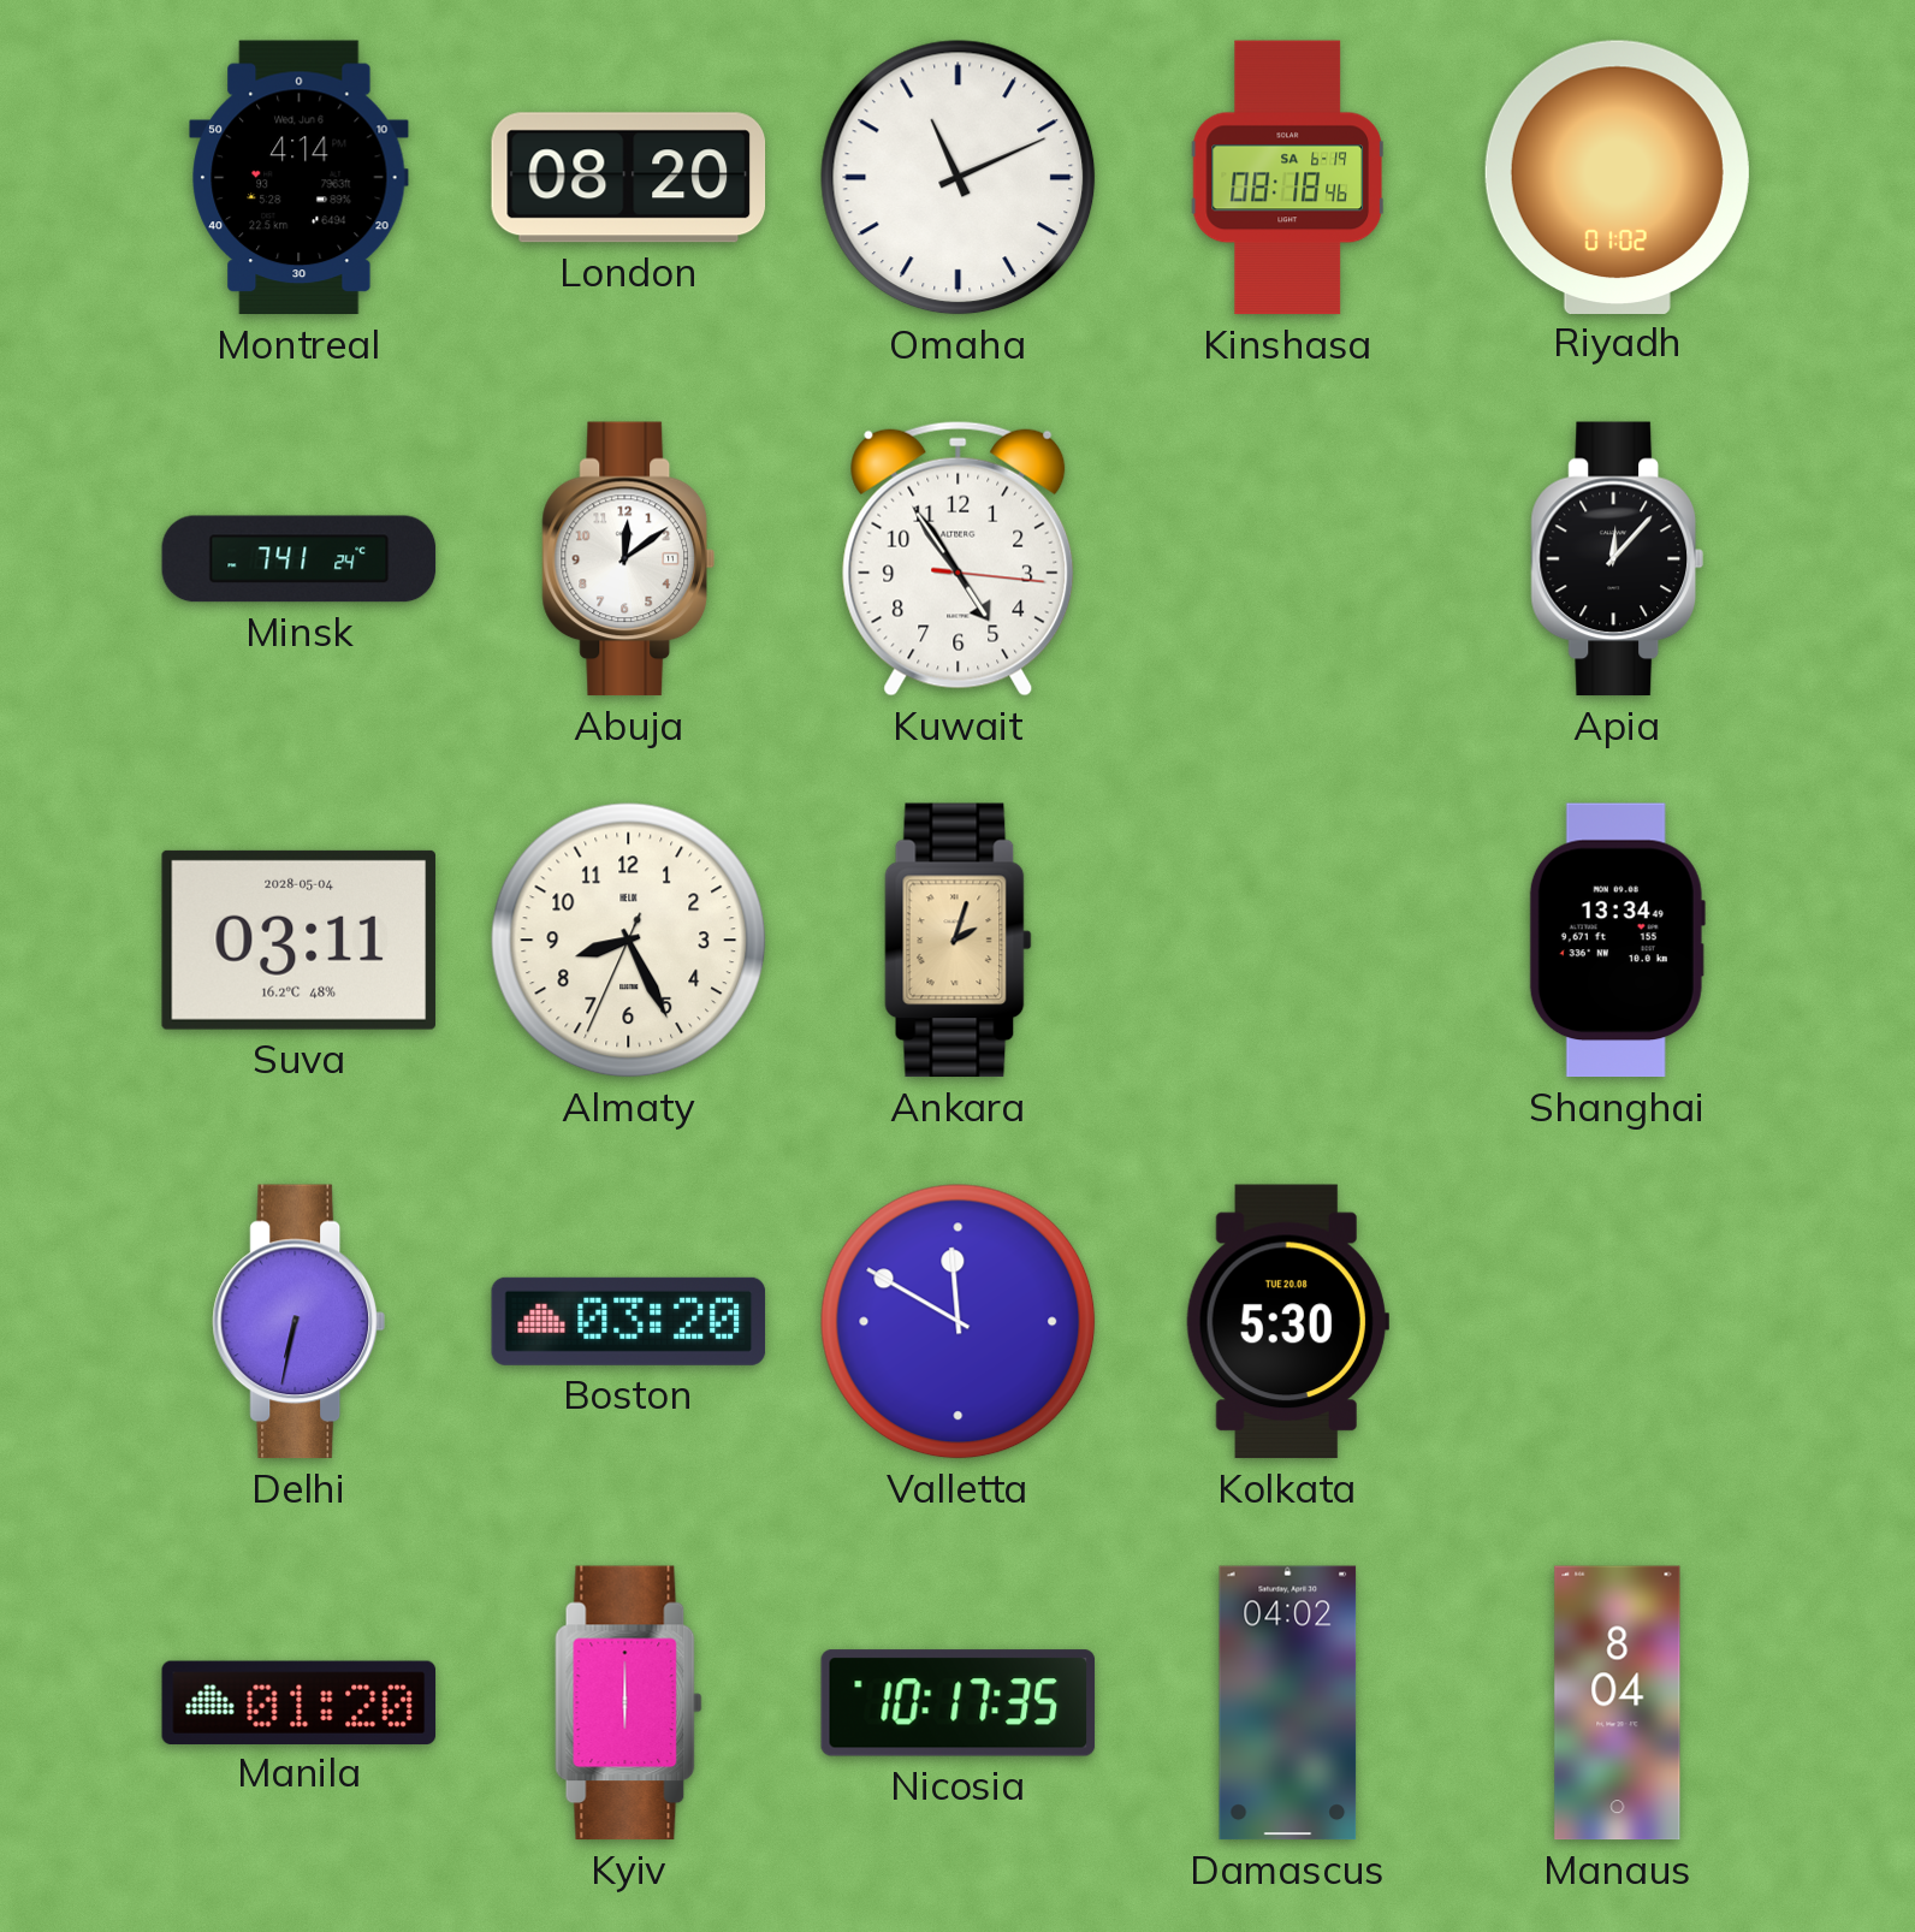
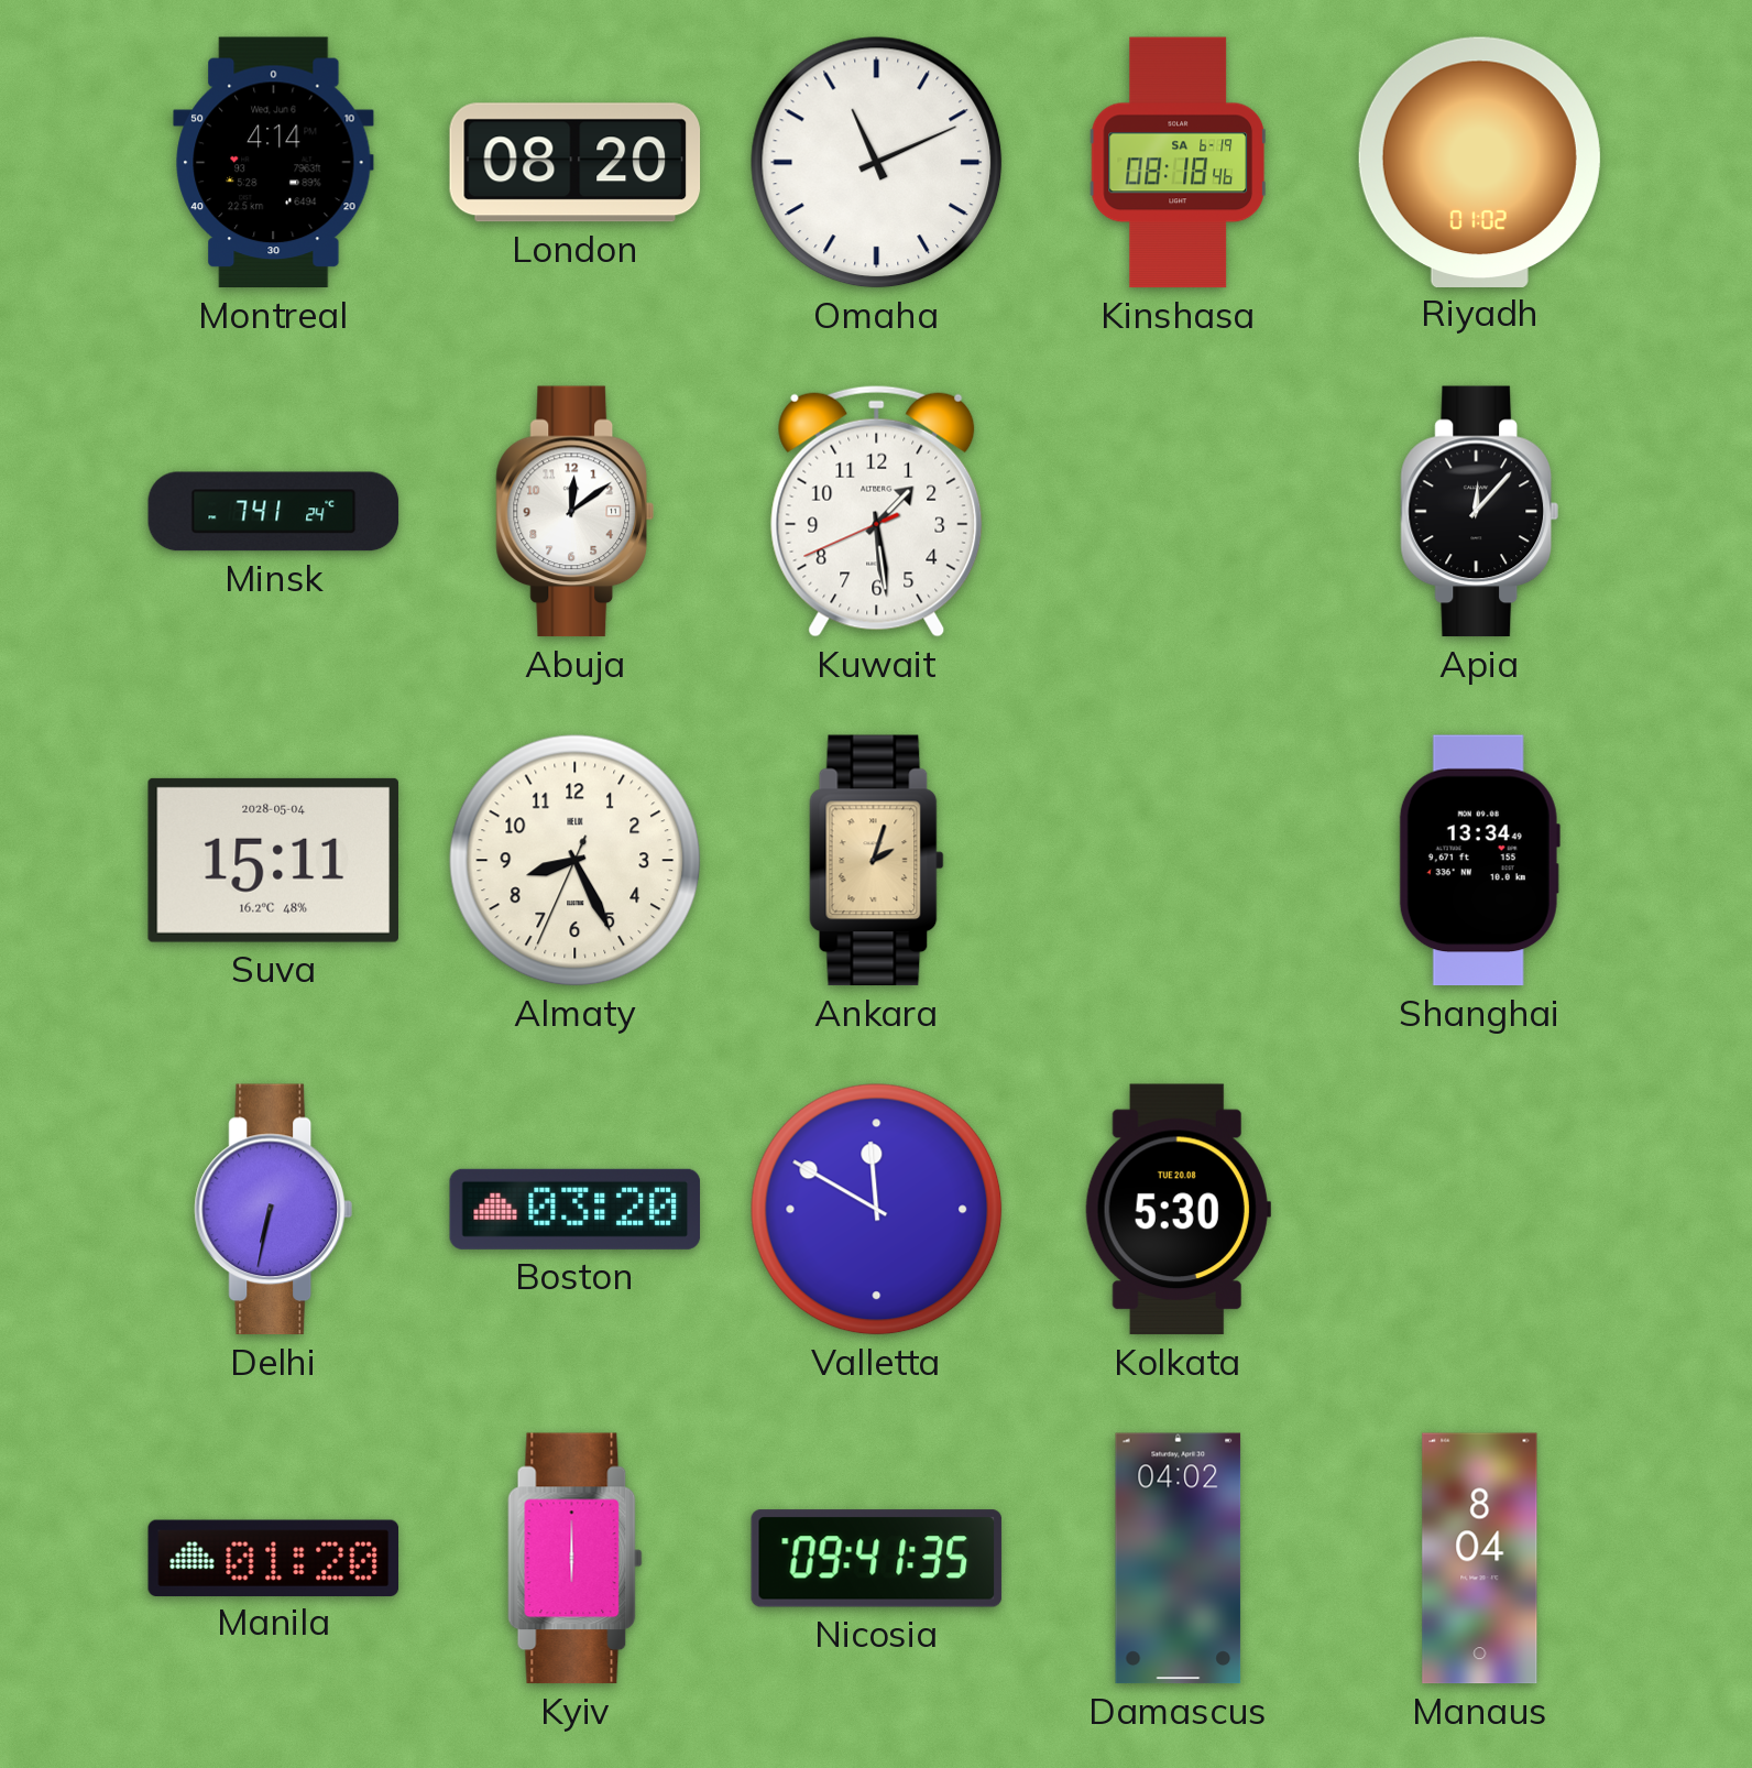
Kuwait: 4:54 -> 1:28
Suva: 03:11 -> 15:11
Nicosia: 10:17 -> 09:41
